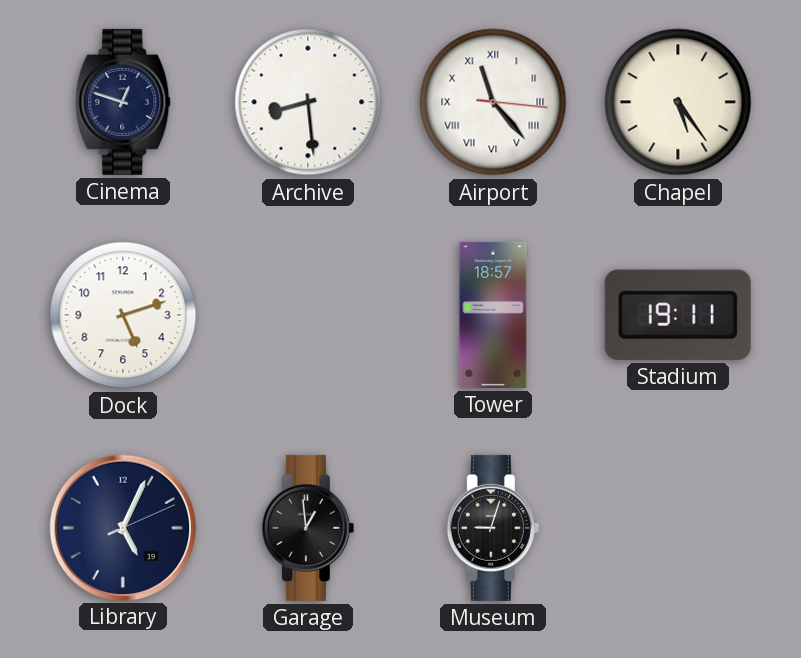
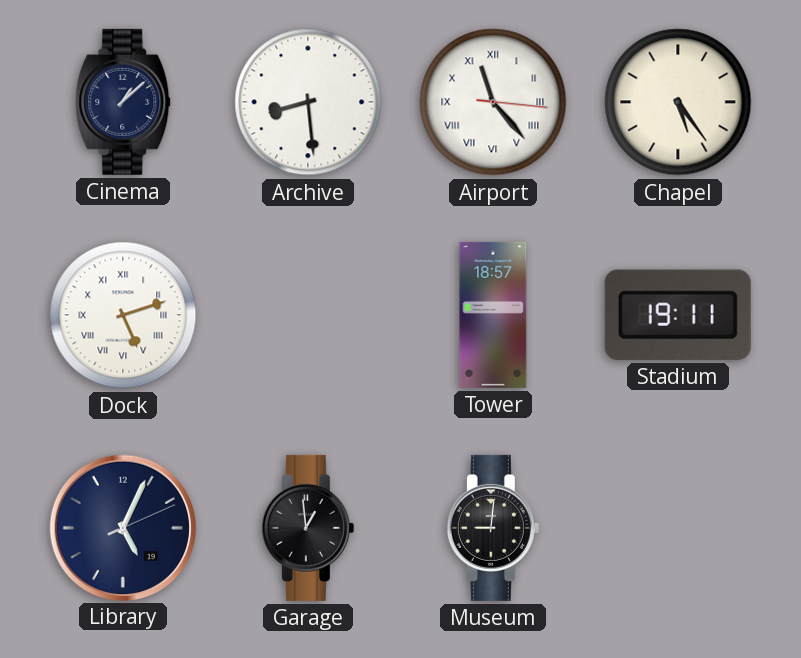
Cinema: 12:48 -> 1:08
Dock numerals: Arabic -> Roman
Museum: 9:03 -> 9:01
